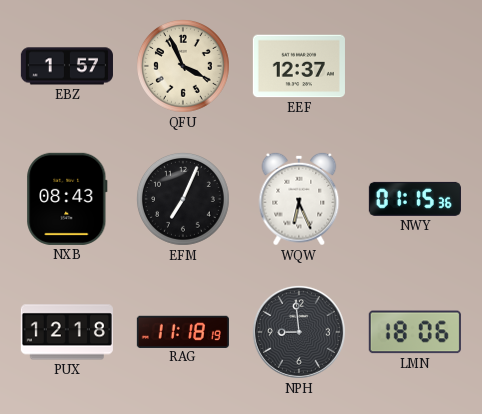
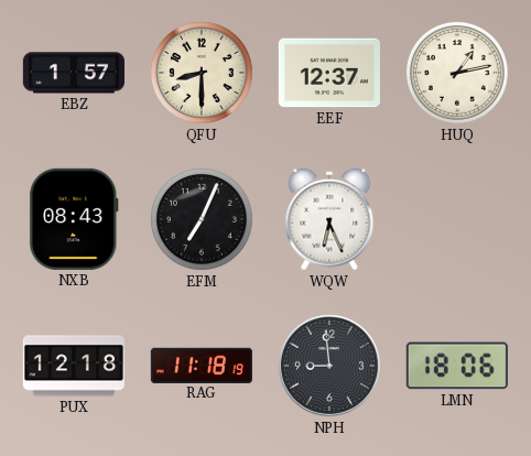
QFU: 3:56 -> 8:30
HUQ: none -> 1:13
NWY: 01:15 -> none
